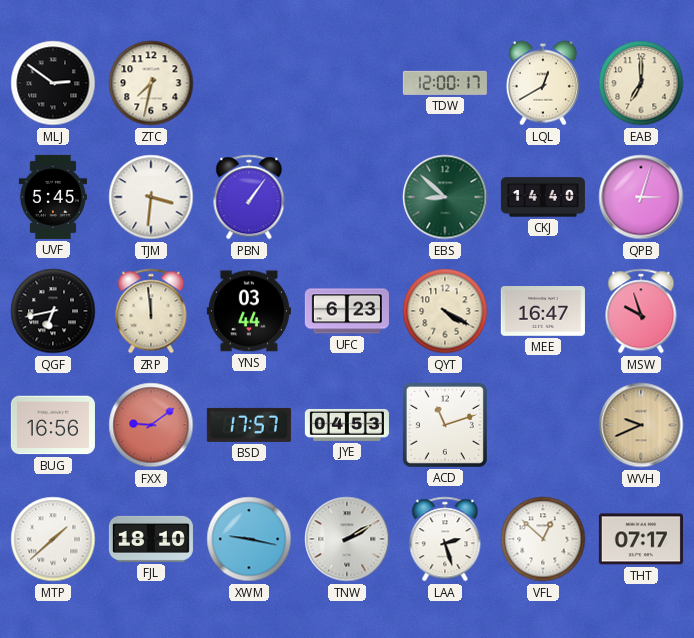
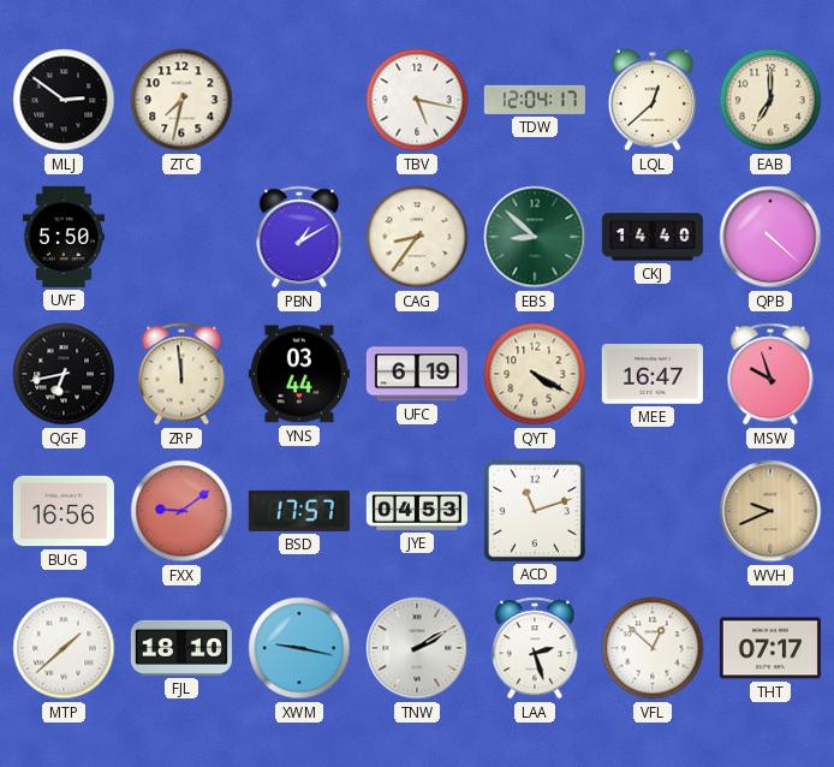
TBV: none -> 5:17
TDW: 12:00 -> 12:04
LQL: 12:40 -> 12:38
UVF: 5:45 -> 5:50
TJM: 3:31 -> none
PBN: 1:06 -> 1:10
CAG: none -> 8:36
QPB: 3:03 -> 4:22
UFC: 6:23 -> 6:19
